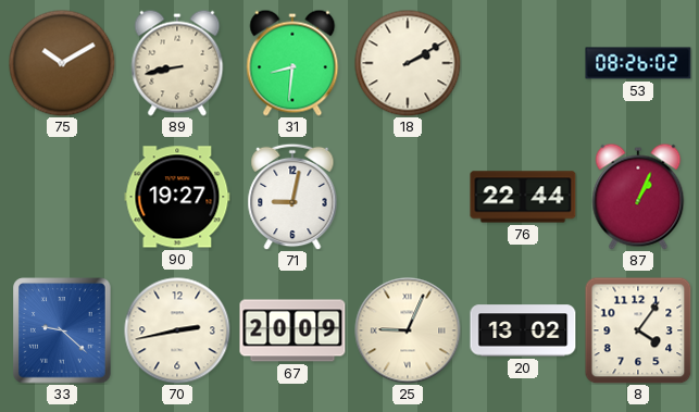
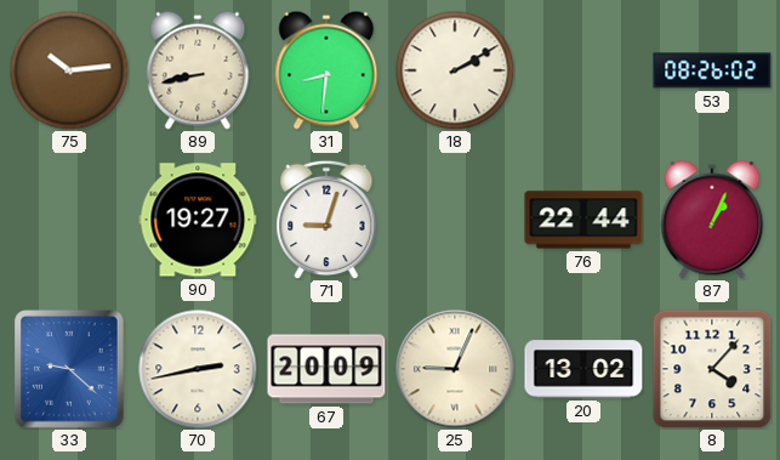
75: 10:10 -> 10:14
71: 9:02 -> 9:03
8: 4:06 -> 4:07
